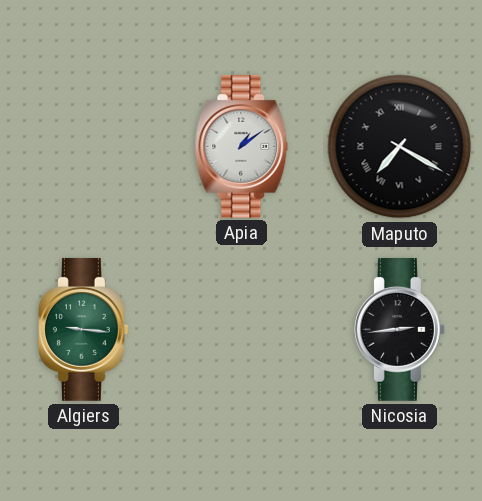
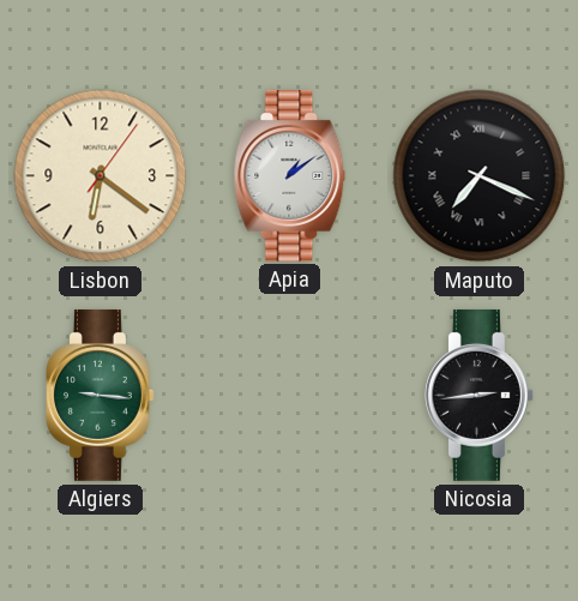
Lisbon: none -> 6:21
Maputo: 7:20 -> 7:19
